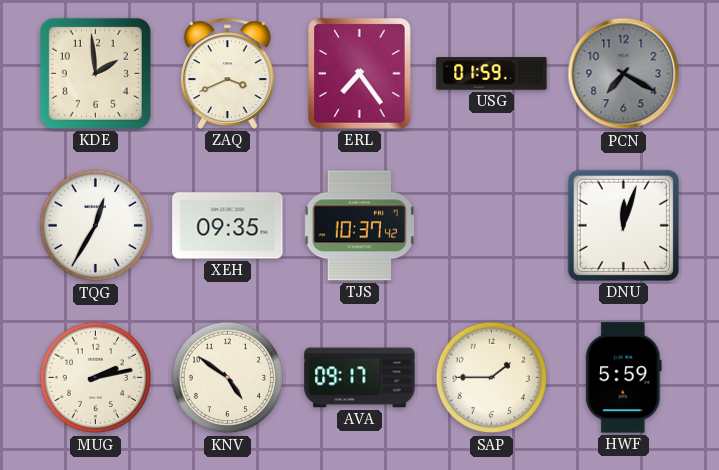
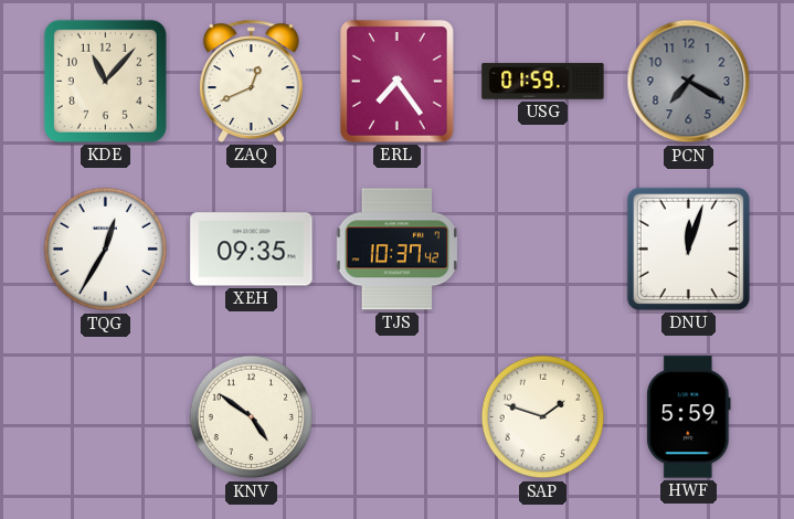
KDE: 1:59 -> 11:07
ZAQ: 3:41 -> 12:41
MUG: 2:13 -> none
AVA: 09:17 -> none
SAP: 1:45 -> 1:48
